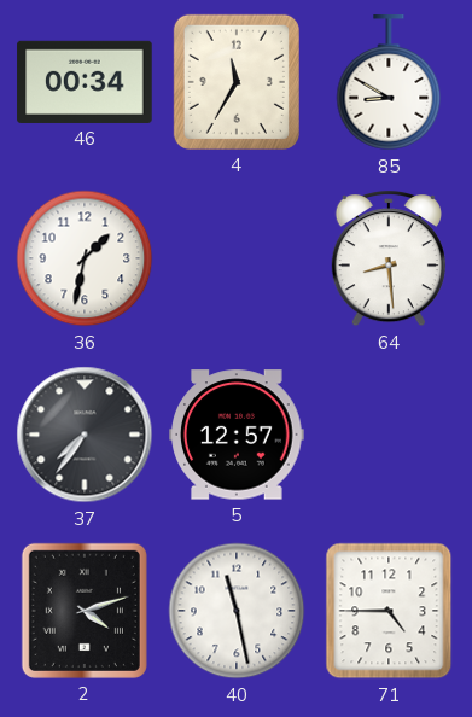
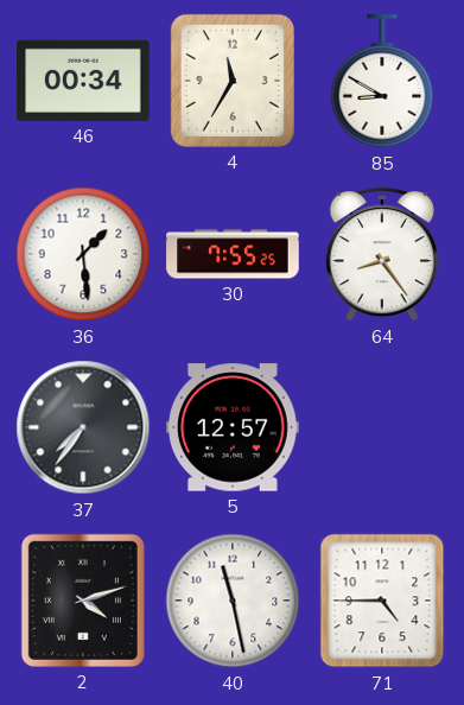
36: 1:32 -> 1:29
30: none -> 7:55
64: 8:29 -> 8:24
